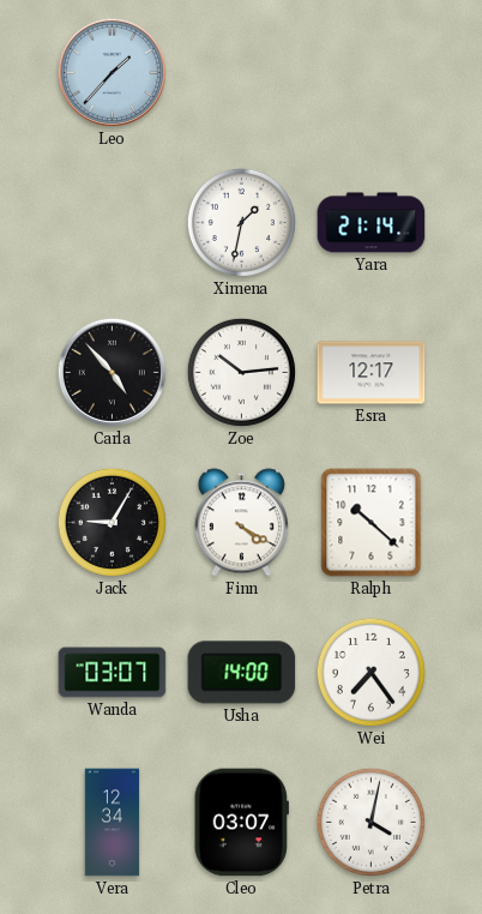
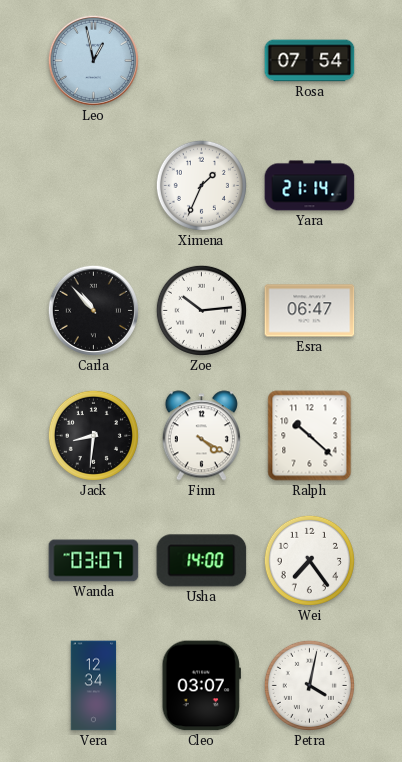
Leo: 1:37 -> 12:58
Rosa: none -> 07:54
Ximena: 1:32 -> 1:34
Carla: 4:53 -> 10:53
Esra: 12:17 -> 06:47
Jack: 9:05 -> 8:31
